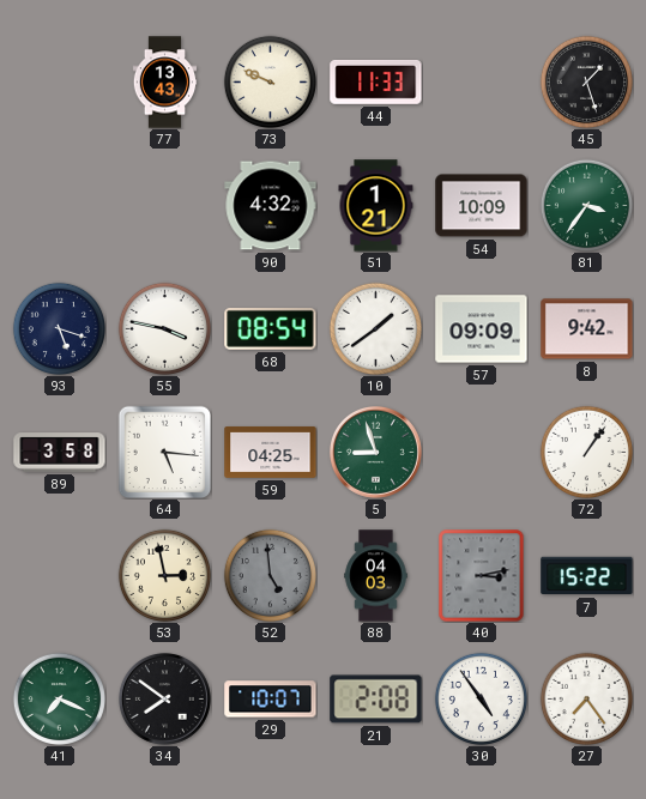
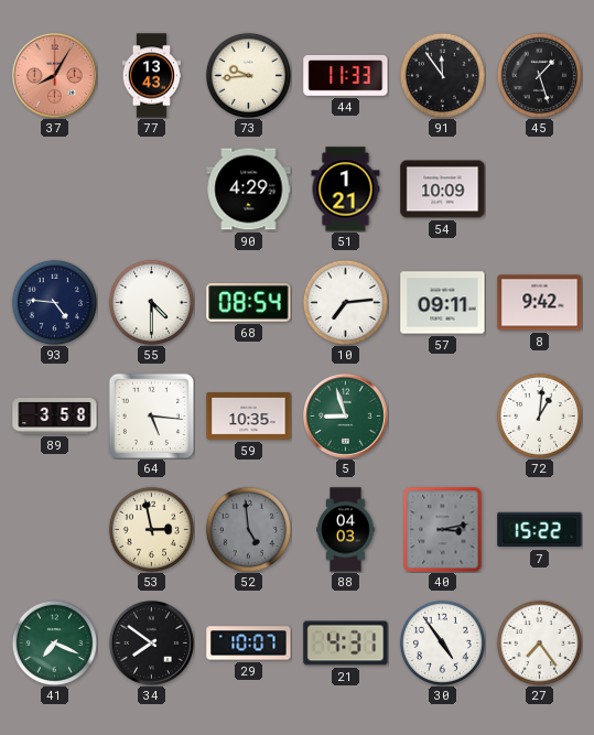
37: none -> 8:05
73: 9:49 -> 9:44
91: none -> 11:54
90: 4:32 -> 4:29
81: 3:36 -> none
93: 5:18 -> 4:46
55: 3:47 -> 4:30
10: 1:39 -> 7:14
57: 09:09 -> 09:11
59: 04:25 -> 10:35
72: 1:06 -> 1:01
21: 2:08 -> 4:31
